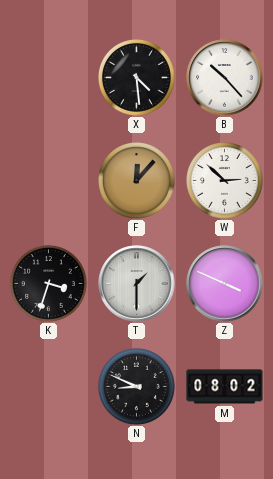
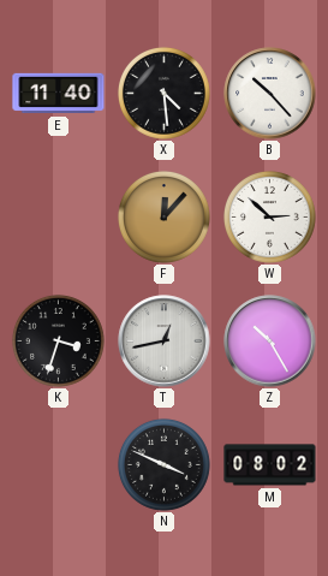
E: none -> 11:40
T: 1:30 -> 12:43
Z: 3:49 -> 10:25
N: 8:49 -> 3:49
